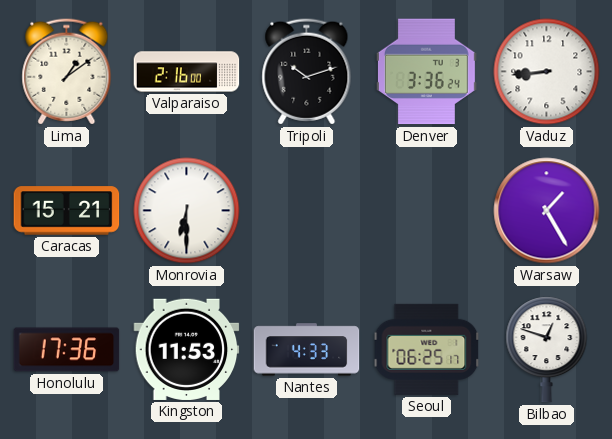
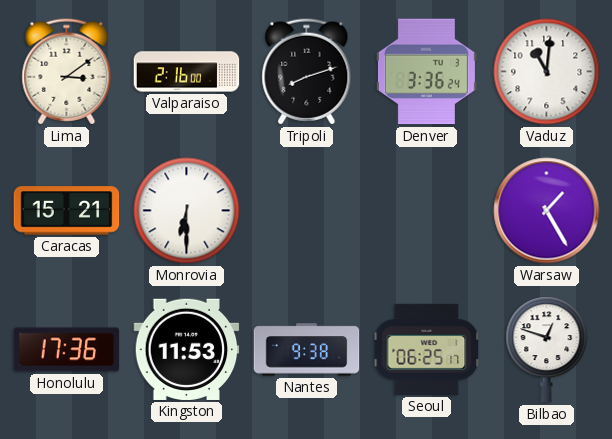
Lima: 1:09 -> 3:09
Tripoli: 10:12 -> 8:12
Vaduz: 8:44 -> 11:01
Nantes: 4:33 -> 9:38
